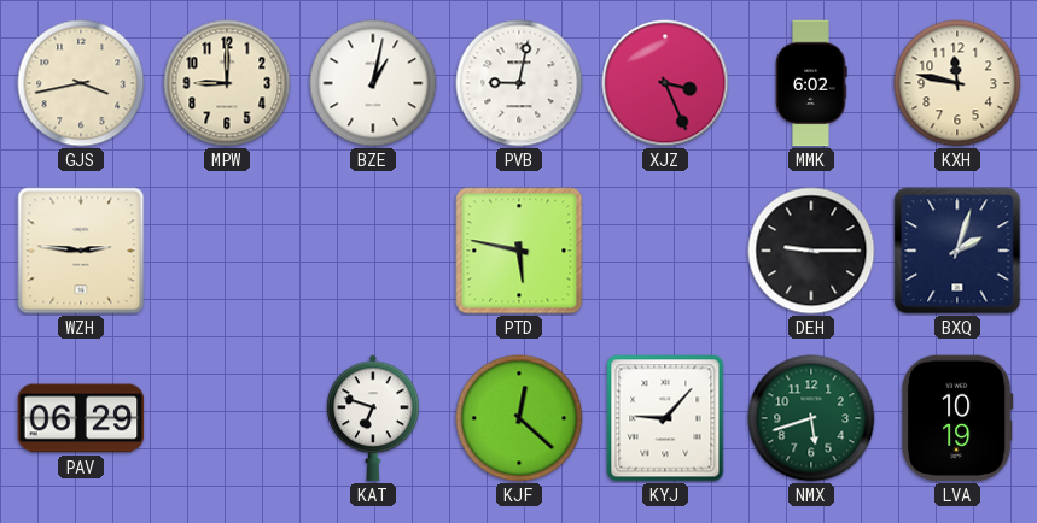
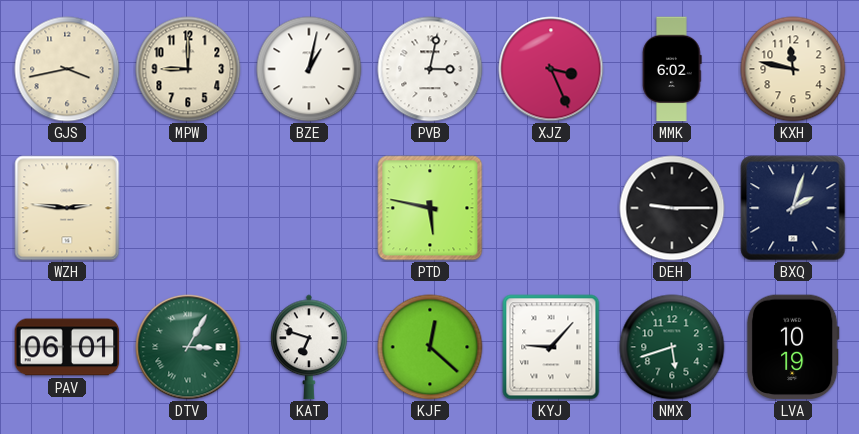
PVB: 9:02 -> 3:02
PAV: 06:29 -> 06:01
DTV: none -> 3:05
